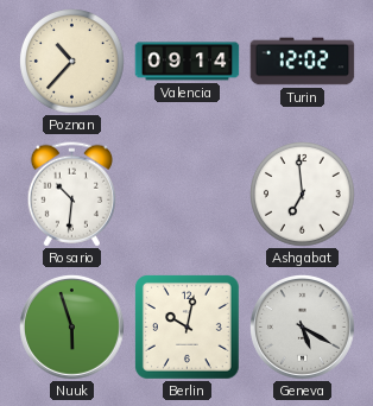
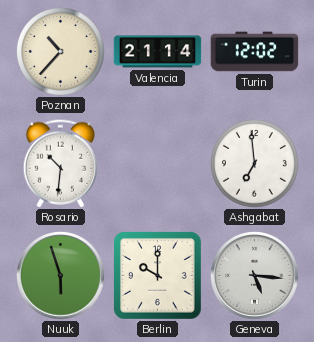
Valencia: 09:14 -> 21:14
Berlin: 10:02 -> 10:00
Geneva: 5:20 -> 5:16
